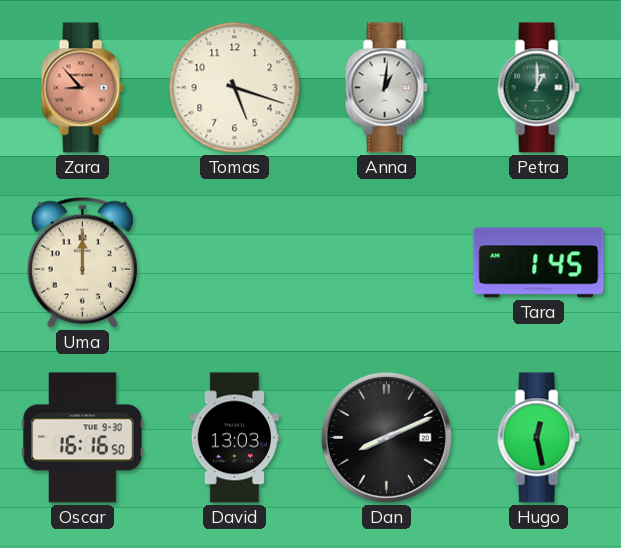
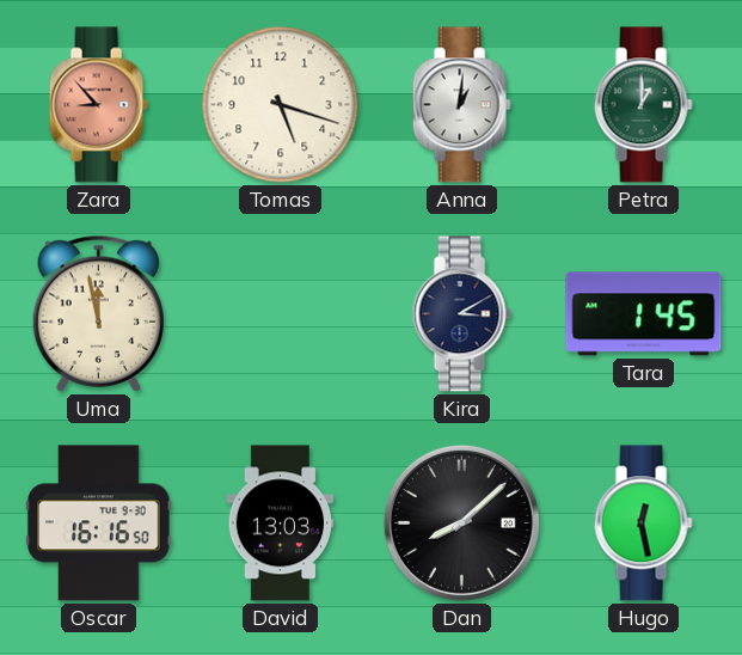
Uma: 12:00 -> 11:58
Kira: none -> 3:10
Dan: 8:11 -> 8:08
